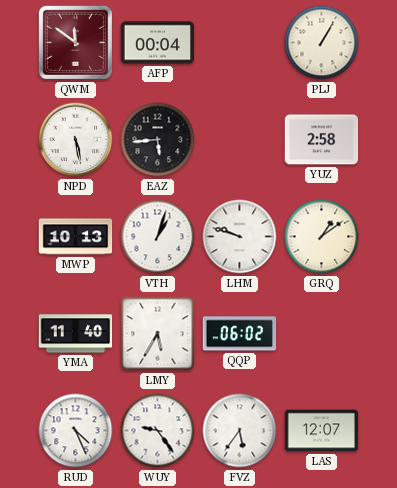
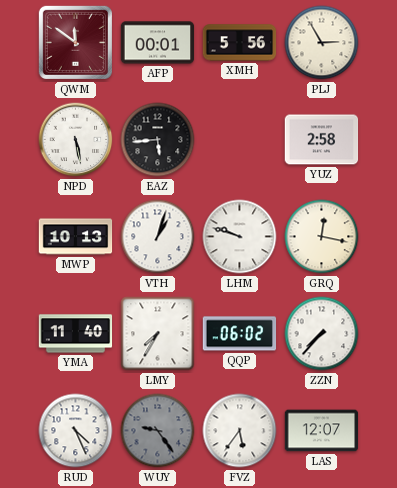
AFP: 00:04 -> 00:01
XMH: none -> 5:56
PLJ: 1:05 -> 2:55
GRQ: 1:09 -> 12:17
LMY: 5:35 -> 7:35
ZZN: none -> 7:37
WUY dial: white -> grey
